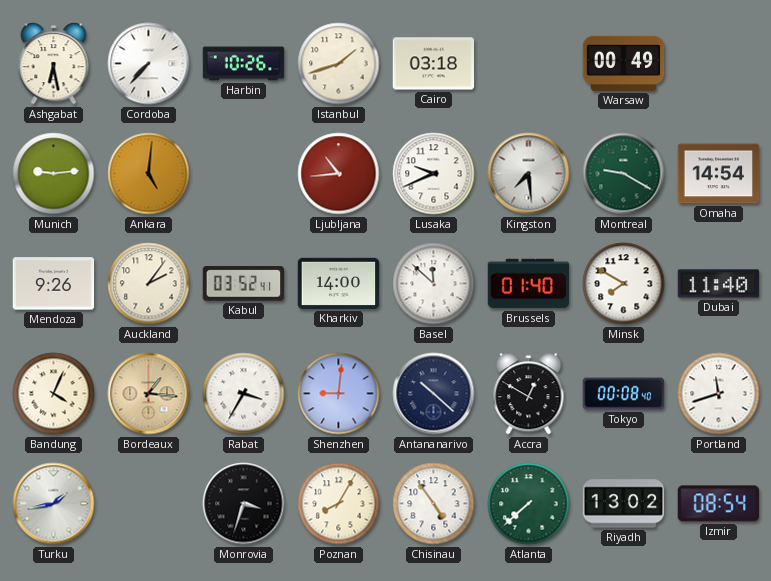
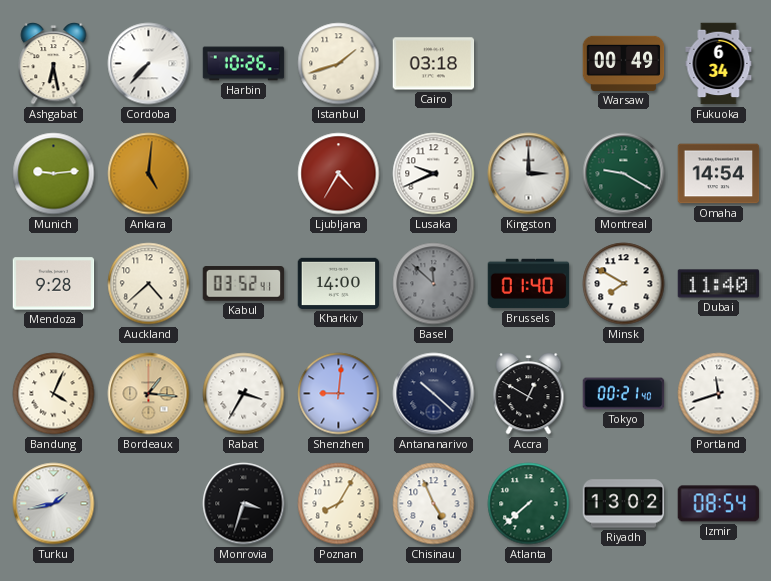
Fukuoka: none -> 6:34
Ljubljana: 10:44 -> 4:35
Kingston: 7:29 -> 3:00
Mendoza: 9:26 -> 9:28
Auckland: 2:06 -> 4:38
Basel dial: white -> grey
Tokyo: 00:08 -> 00:21
Chisinau: 4:54 -> 4:56
